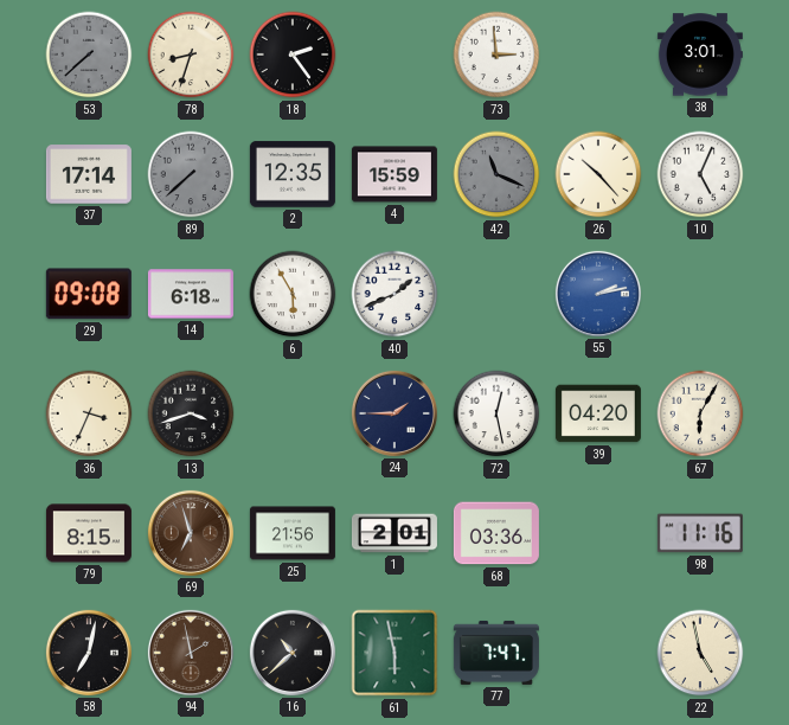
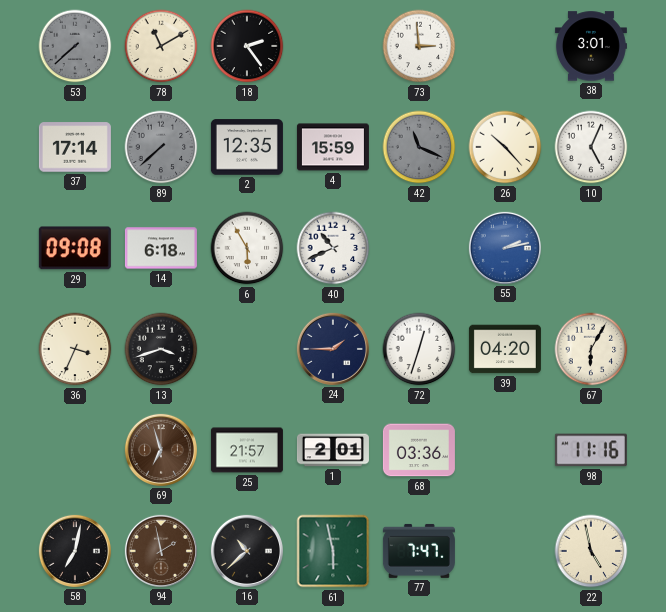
78: 8:33 -> 11:10
40: 1:41 -> 10:41
72: 12:28 -> 12:33
79: 8:15 -> none
25: 21:56 -> 21:57
